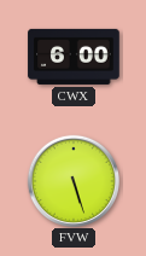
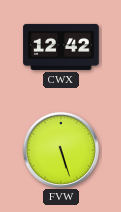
CWX: 6:00 -> 12:42
